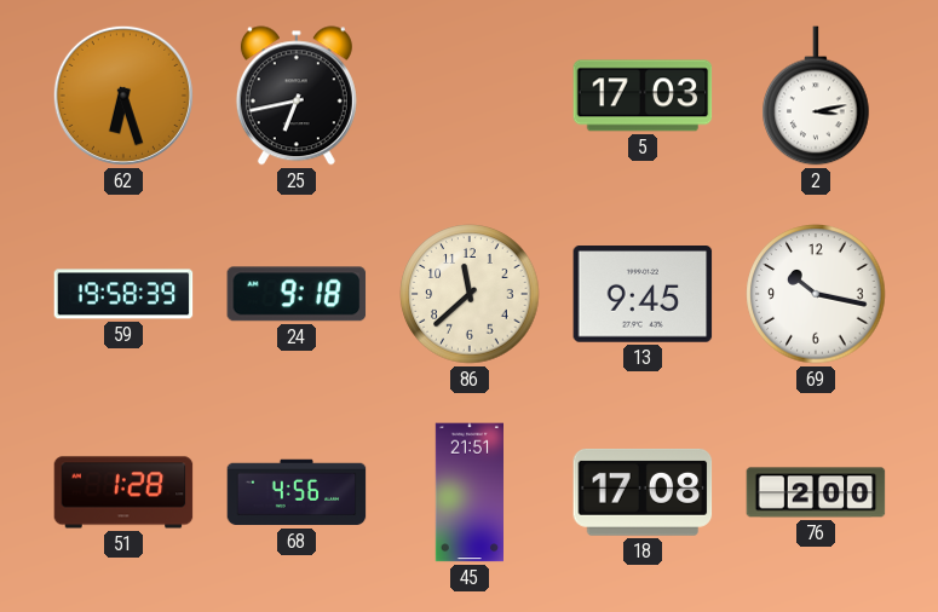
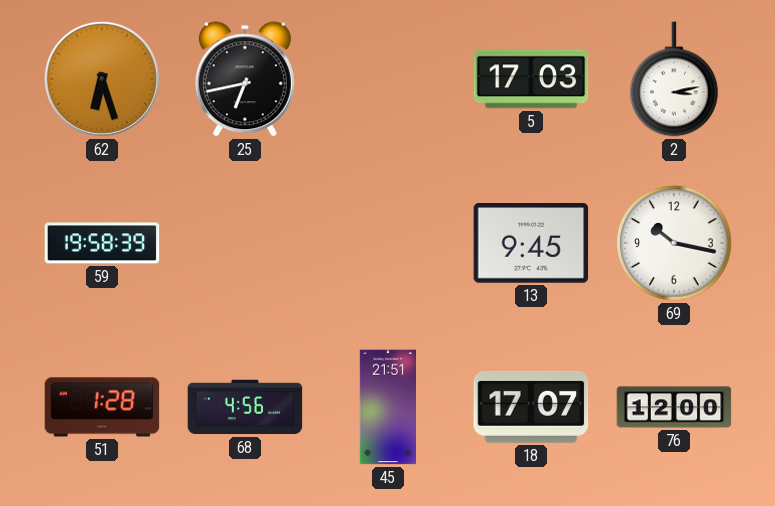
24: 9:18 -> none
86: 11:38 -> none
18: 17:08 -> 17:07
76: 2:00 -> 12:00
